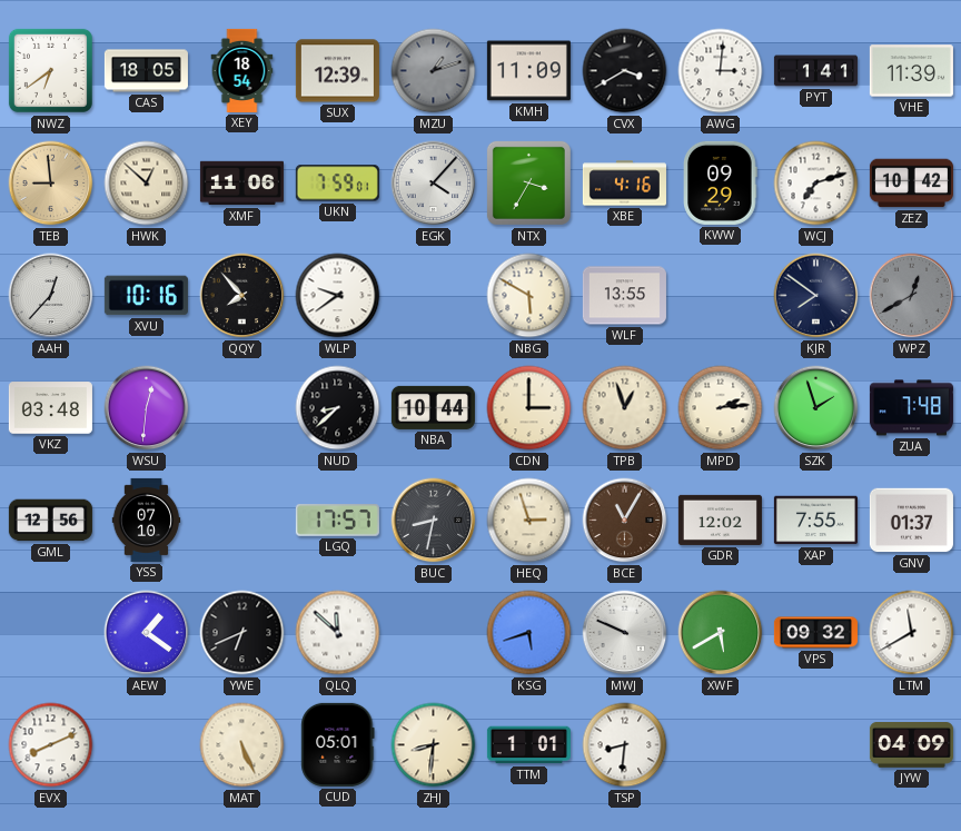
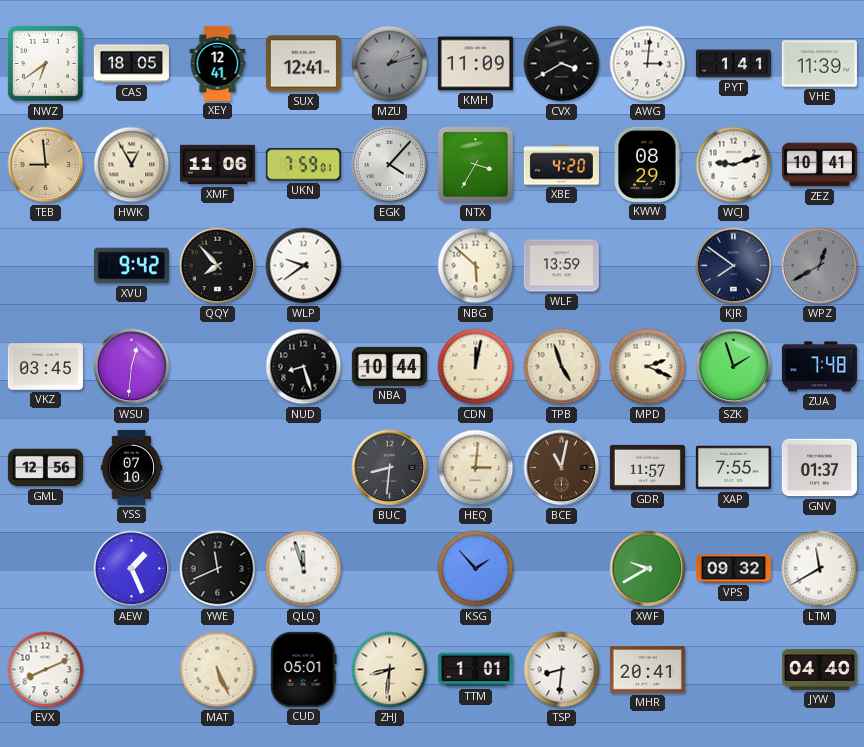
XEY: 18:54 -> 12:41
SUX: 12:39 -> 12:41
HWK: 12:52 -> 12:55
XBE: 4:16 -> 4:20
KWW: 09:29 -> 08:29
WCJ: 7:12 -> 9:12
ZEZ: 10:42 -> 10:41
AAH: 12:37 -> none
XVU: 10:16 -> 9:42
NBG: 5:50 -> 5:52
WLF: 13:55 -> 13:59
VKZ: 03:48 -> 03:45
NUD: 8:38 -> 8:27
CDN: 3:00 -> 12:02
TPB: 12:57 -> 4:57
MPD: 2:14 -> 2:19
LGQ: 17:57 -> none
BUC: 8:32 -> 8:31
HEQ: 2:57 -> 3:01
BCE: 11:05 -> 11:02
GDR: 12:02 -> 11:57
AEW: 1:21 -> 1:26
YWE: 6:41 -> 11:41
QLQ: 11:52 -> 11:57
KSG: 5:42 -> 1:53
MWJ: 9:49 -> none
XWF: 5:40 -> 9:40
MHR: none -> 20:41
JYW: 04:09 -> 04:40
